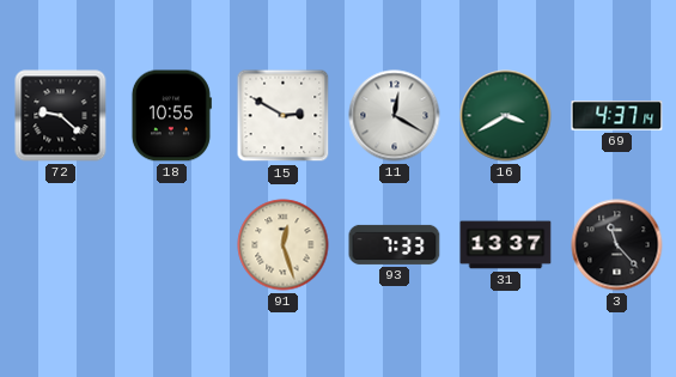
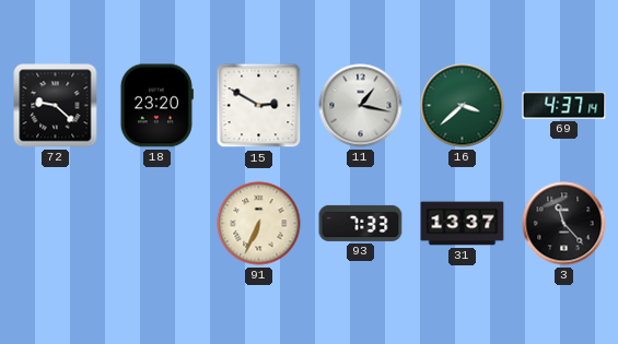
18: 10:55 -> 23:20
11: 12:20 -> 1:17
16: 3:40 -> 3:38
91: 12:27 -> 6:34
